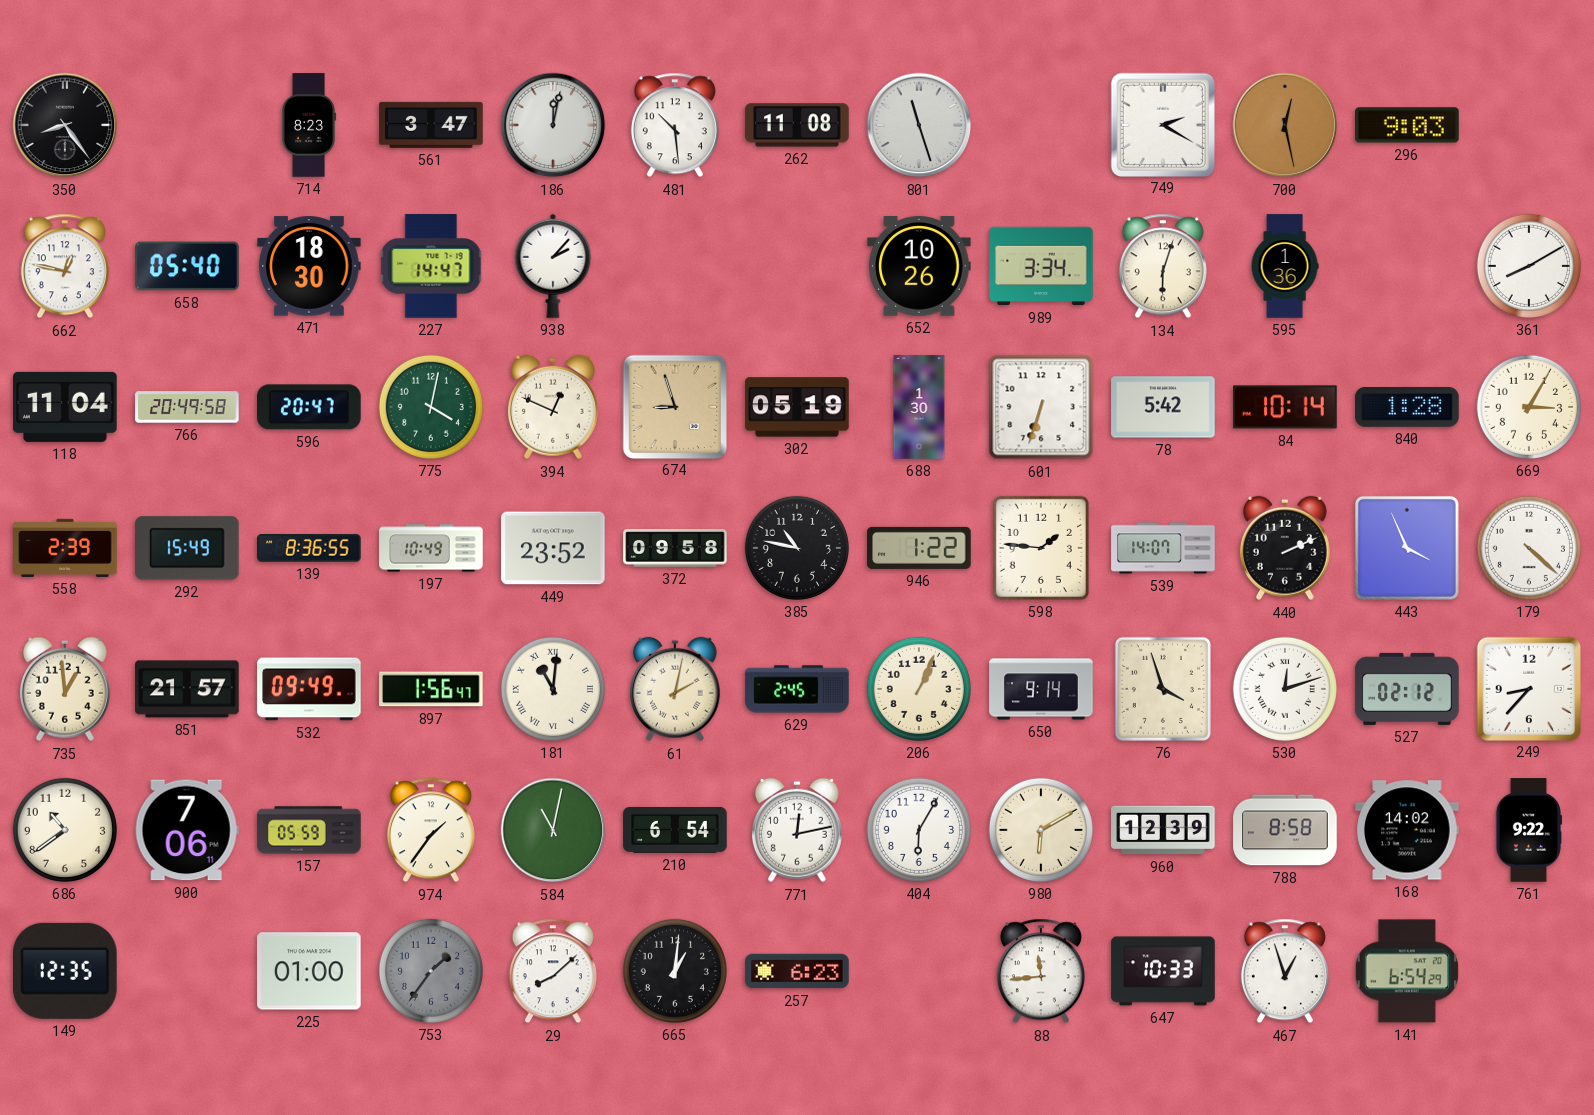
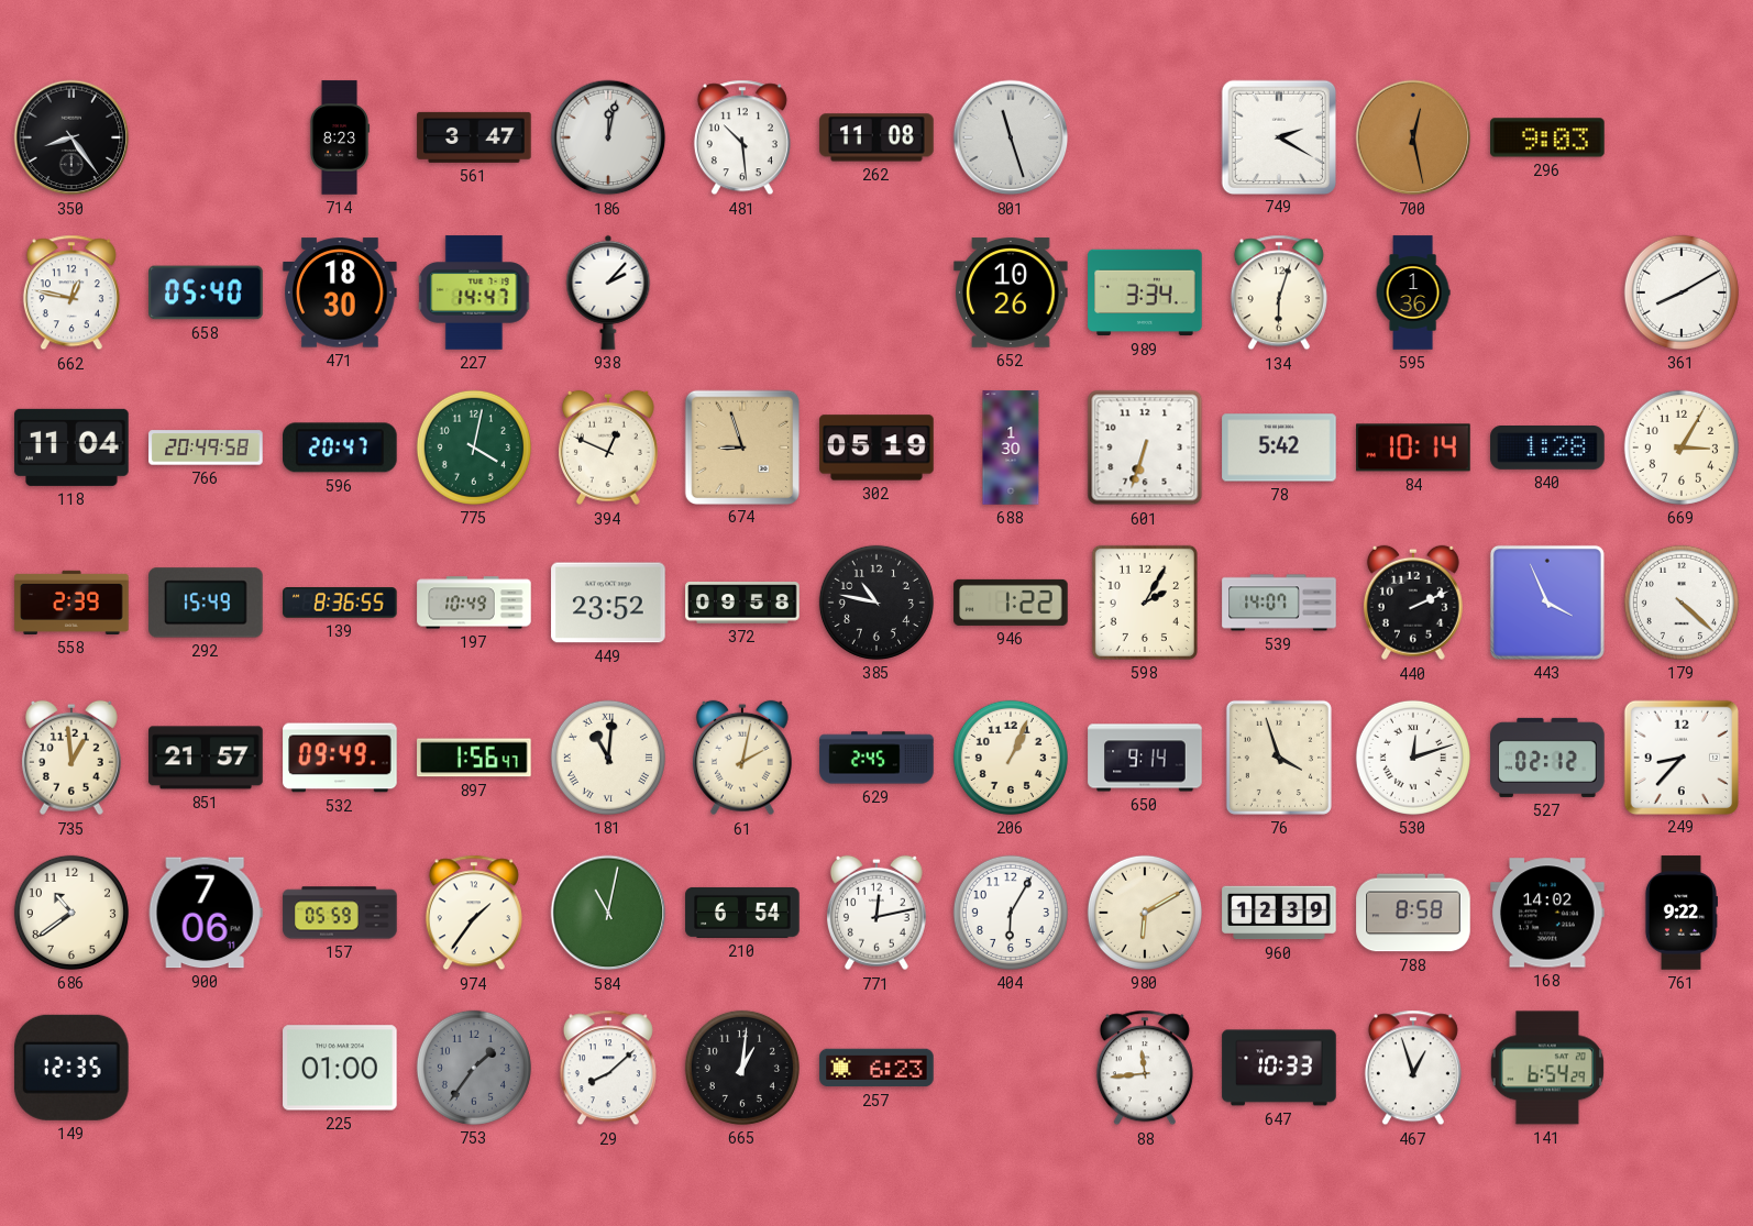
598: 1:46 -> 2:05
